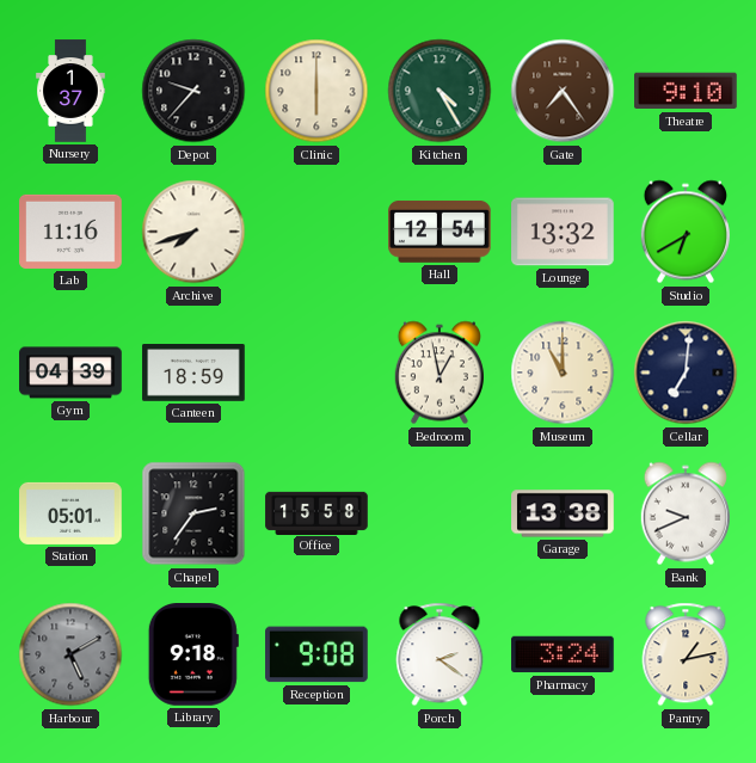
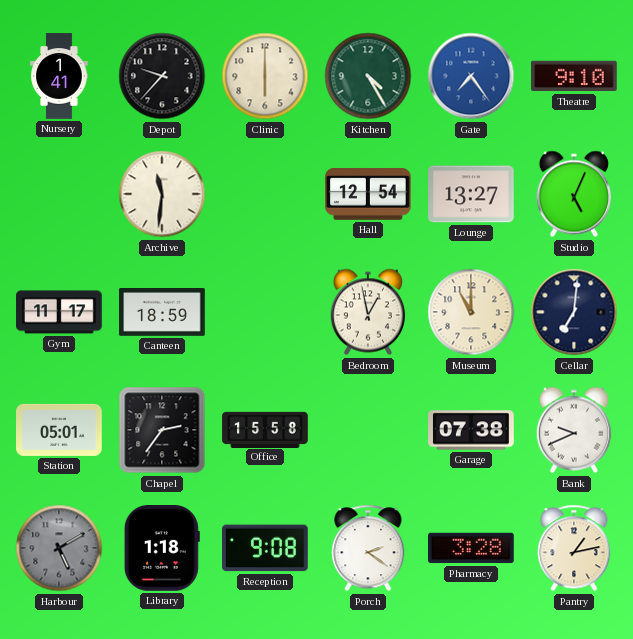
Nursery: 1:37 -> 1:41
Gate dial: brown -> blue
Lab: 11:16 -> none
Archive: 7:42 -> 11:31
Lounge: 13:32 -> 13:27
Studio: 6:40 -> 5:04
Gym: 04:39 -> 11:17
Garage: 13:38 -> 07:38
Library: 9:18 -> 1:18
Pharmacy: 3:24 -> 3:28
